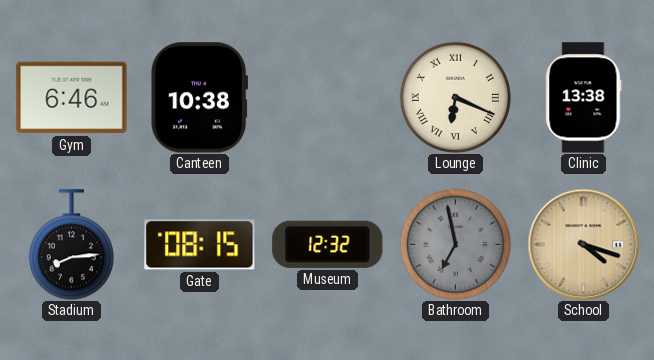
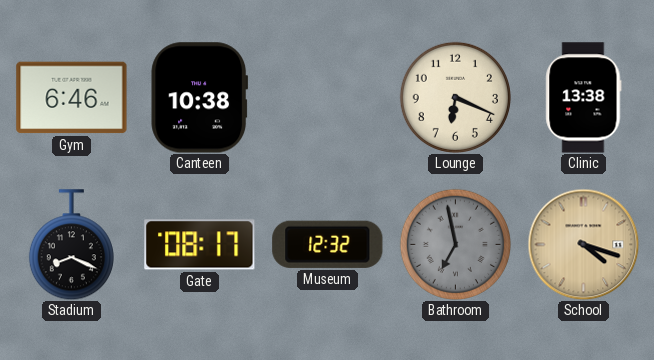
Lounge numerals: Roman -> Arabic
Stadium: 8:14 -> 8:19
Gate: 08:15 -> 08:17
